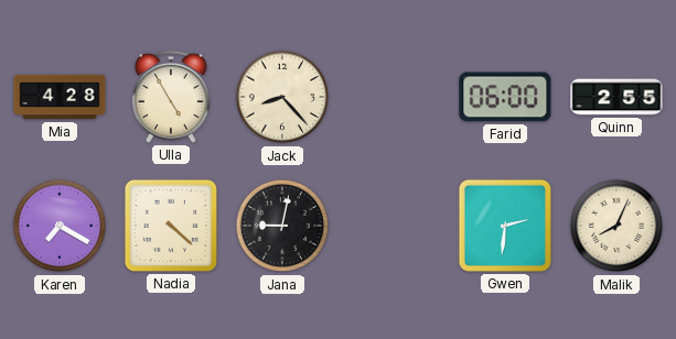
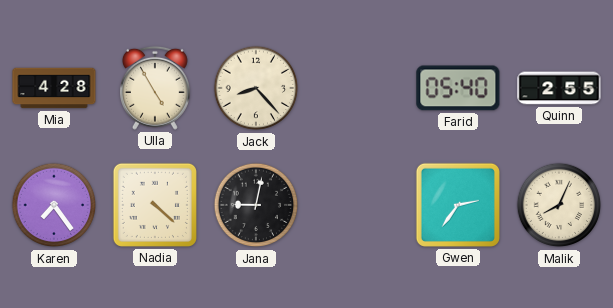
Farid: 06:00 -> 05:40
Karen: 7:20 -> 7:24
Gwen: 2:31 -> 2:36
